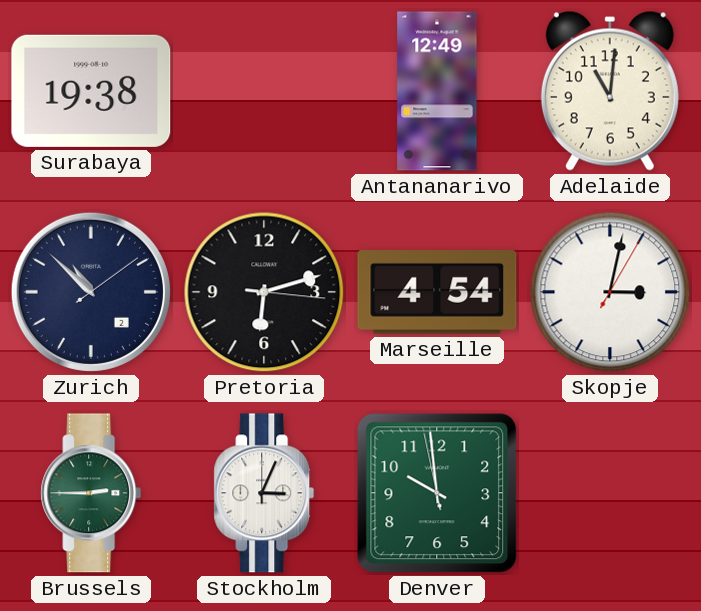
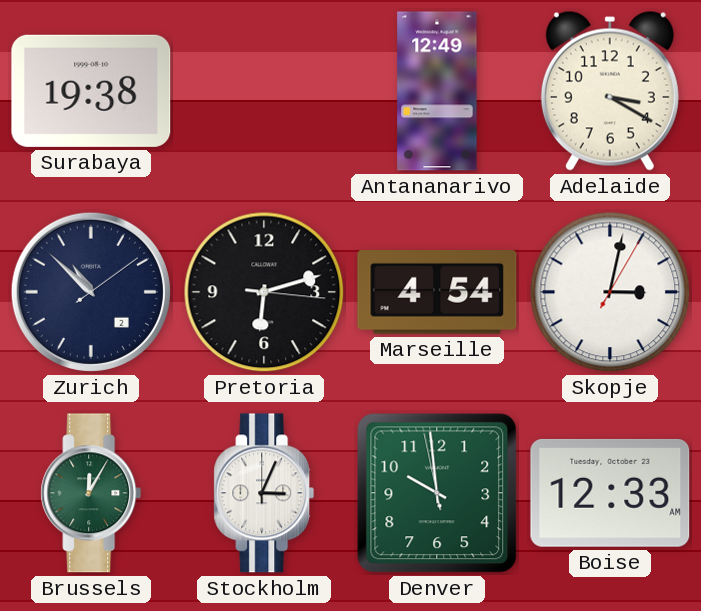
Adelaide: 11:01 -> 3:20
Brussels: 2:45 -> 12:05
Boise: none -> 12:33
